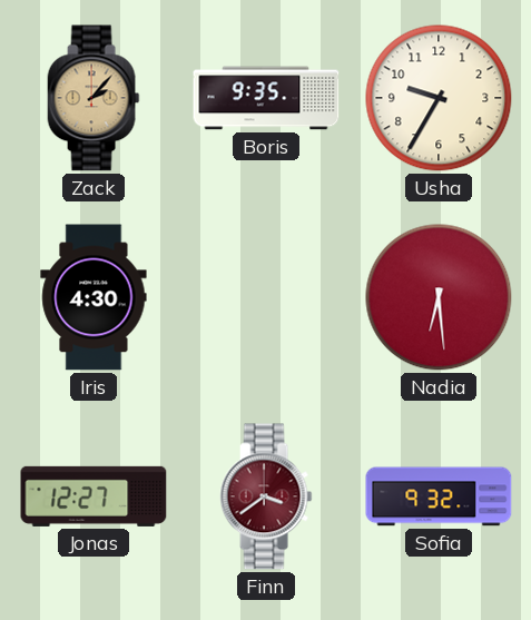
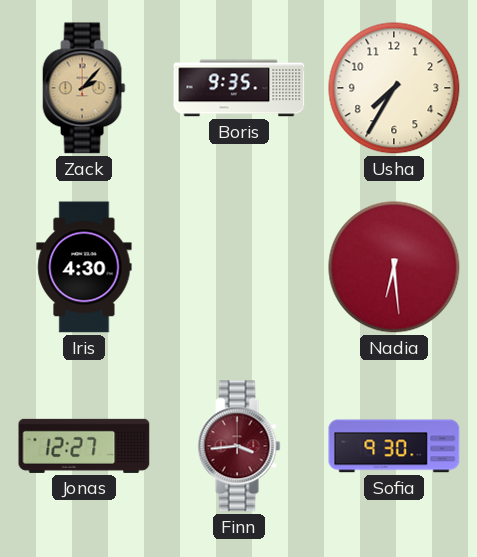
Usha: 9:35 -> 7:35
Finn: 3:39 -> 3:44
Sofia: 9:32 -> 9:30
